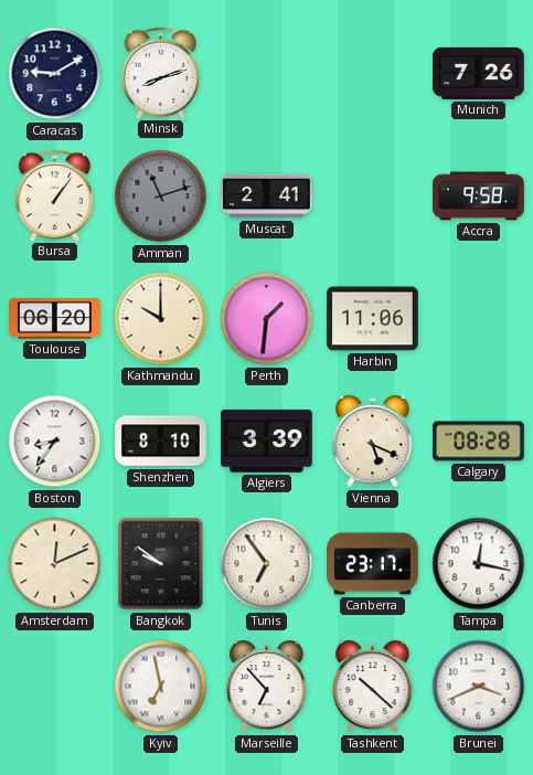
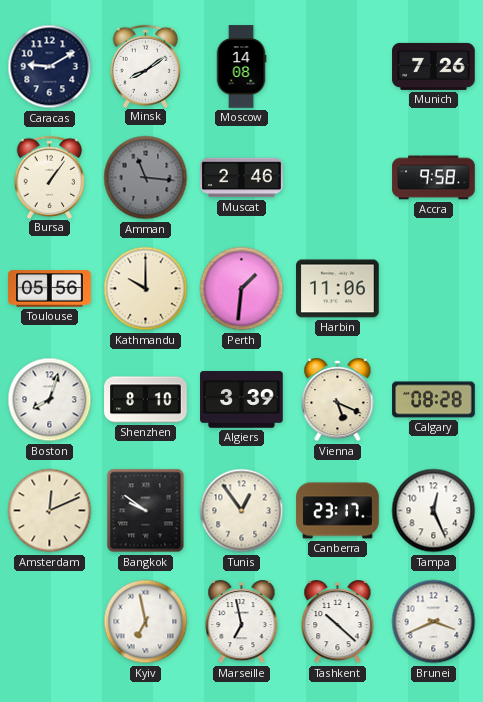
Minsk: 8:12 -> 8:09
Moscow: none -> 14:08
Amman: 11:12 -> 11:16
Muscat: 2:41 -> 2:46
Toulouse: 06:20 -> 05:56
Boston: 8:36 -> 8:03
Tunis: 6:54 -> 12:54
Tampa: 12:17 -> 12:26
Marseille: 6:53 -> 6:58
